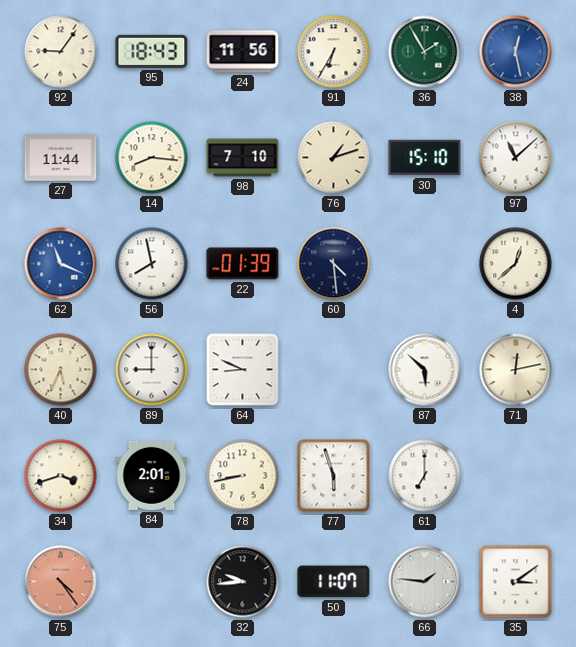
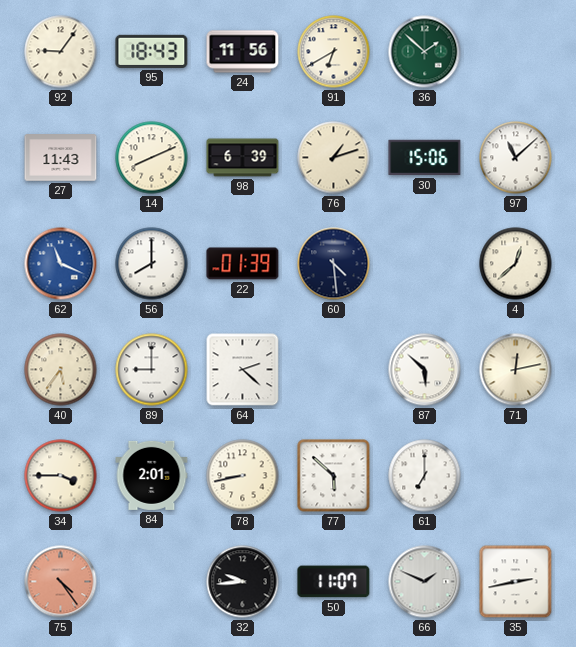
91: 6:35 -> 6:40
36: 1:55 -> 1:52
38: 12:28 -> none
27: 11:44 -> 11:43
14: 8:16 -> 8:11
98: 7:10 -> 6:39
30: 15:10 -> 15:06
56: 7:58 -> 8:00
40: 5:34 -> 5:36
64: 8:49 -> 2:22
34: 3:42 -> 3:45
77: 5:57 -> 5:52
66: 1:46 -> 1:49
35: 3:09 -> 2:43
